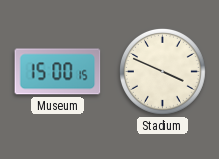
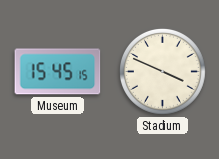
Museum: 15:00 -> 15:45
